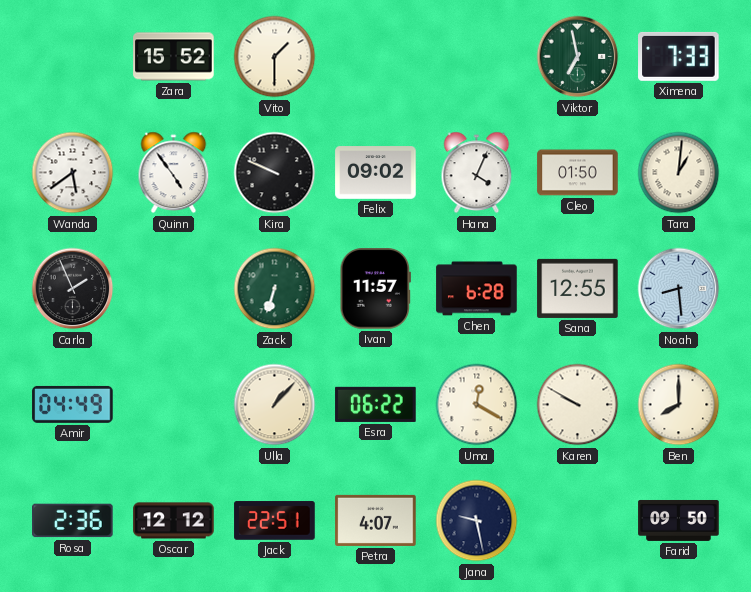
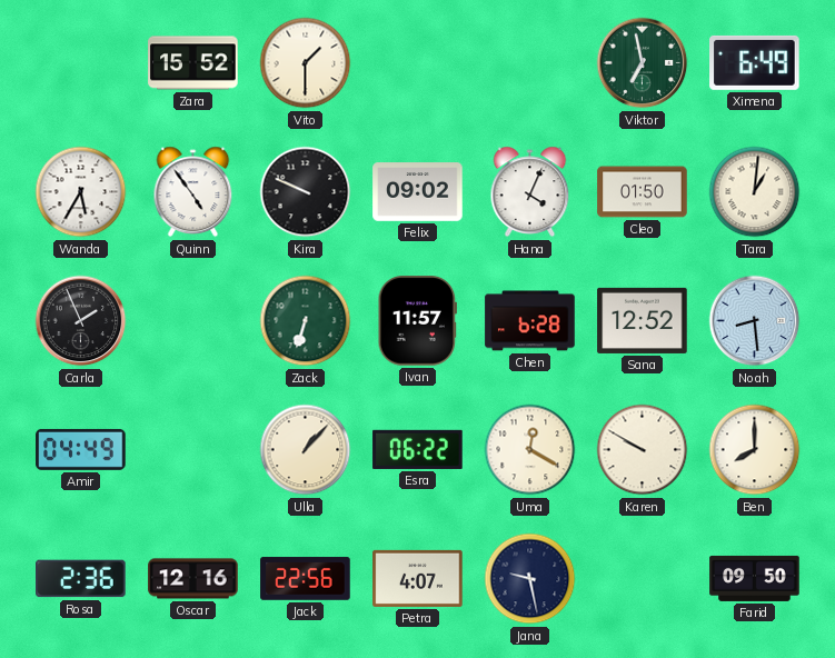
Ximena: 7:33 -> 6:49
Wanda: 5:39 -> 5:35
Sana: 12:55 -> 12:52
Oscar: 12:12 -> 12:16
Jack: 22:51 -> 22:56
